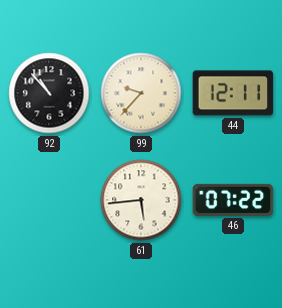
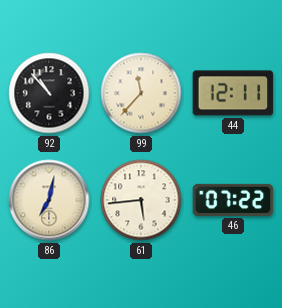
99: 9:37 -> 11:37
86: none -> 7:02
